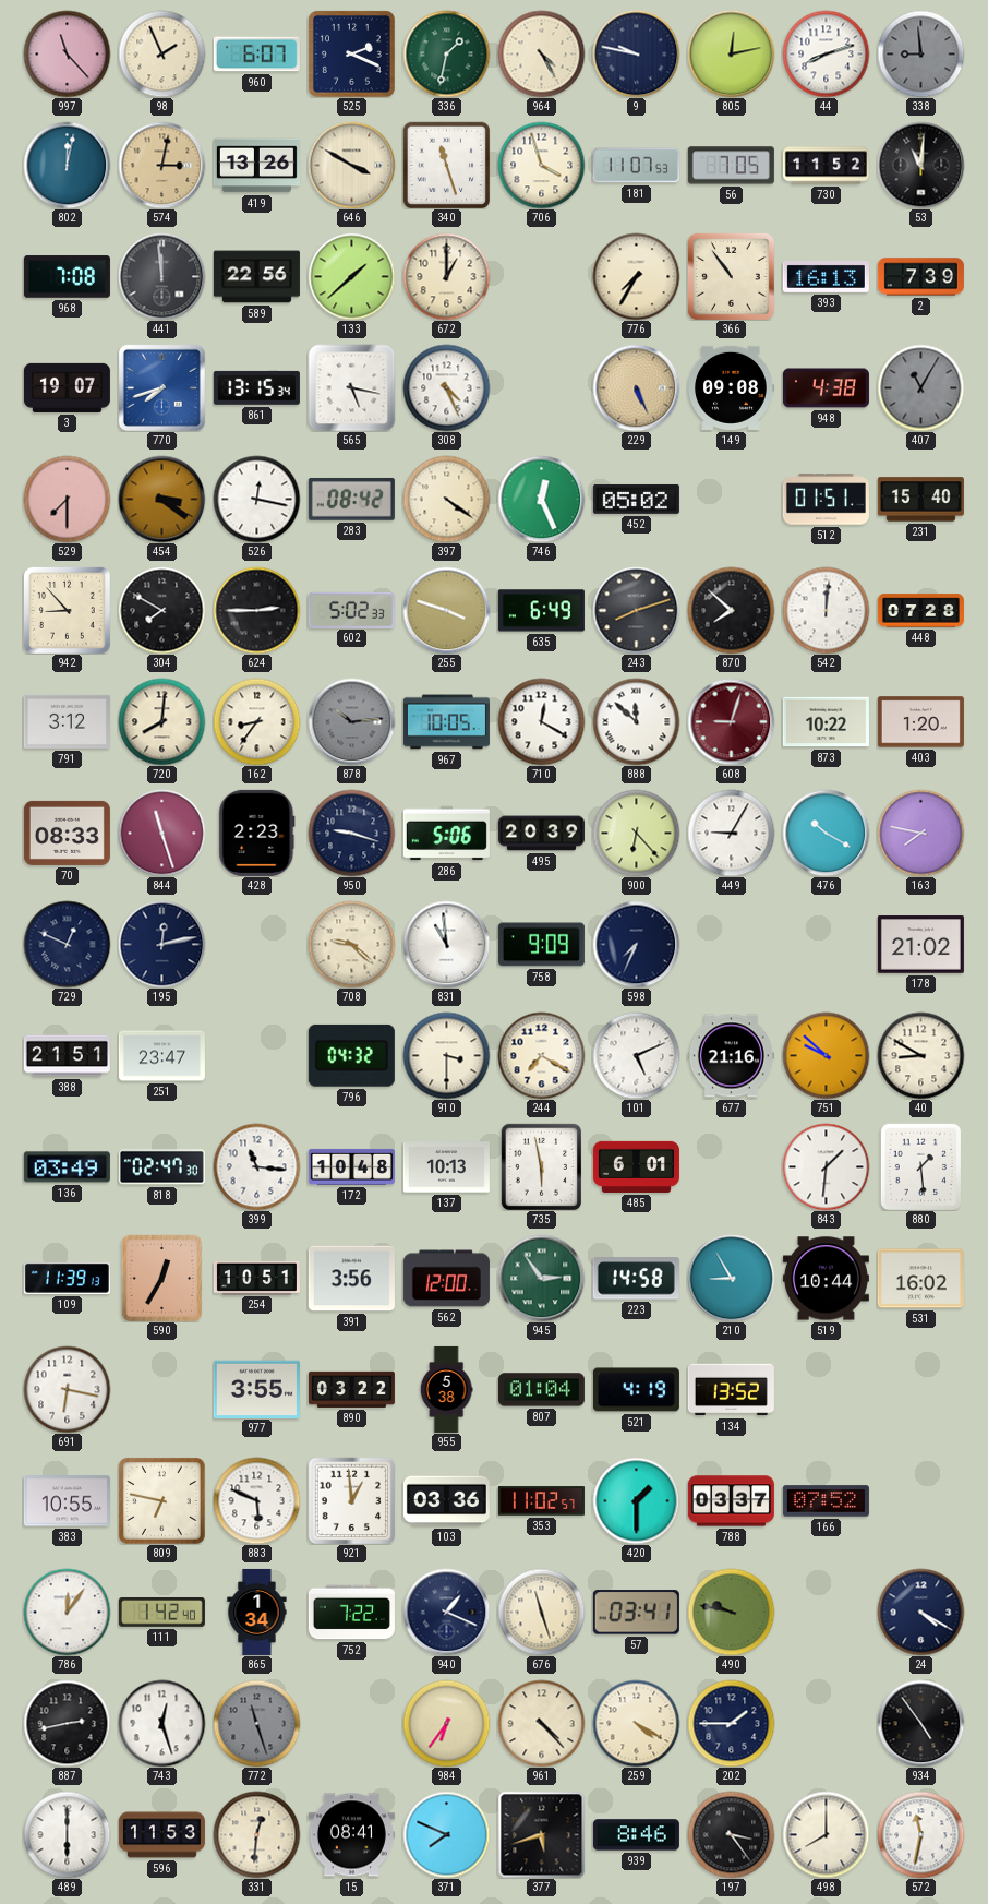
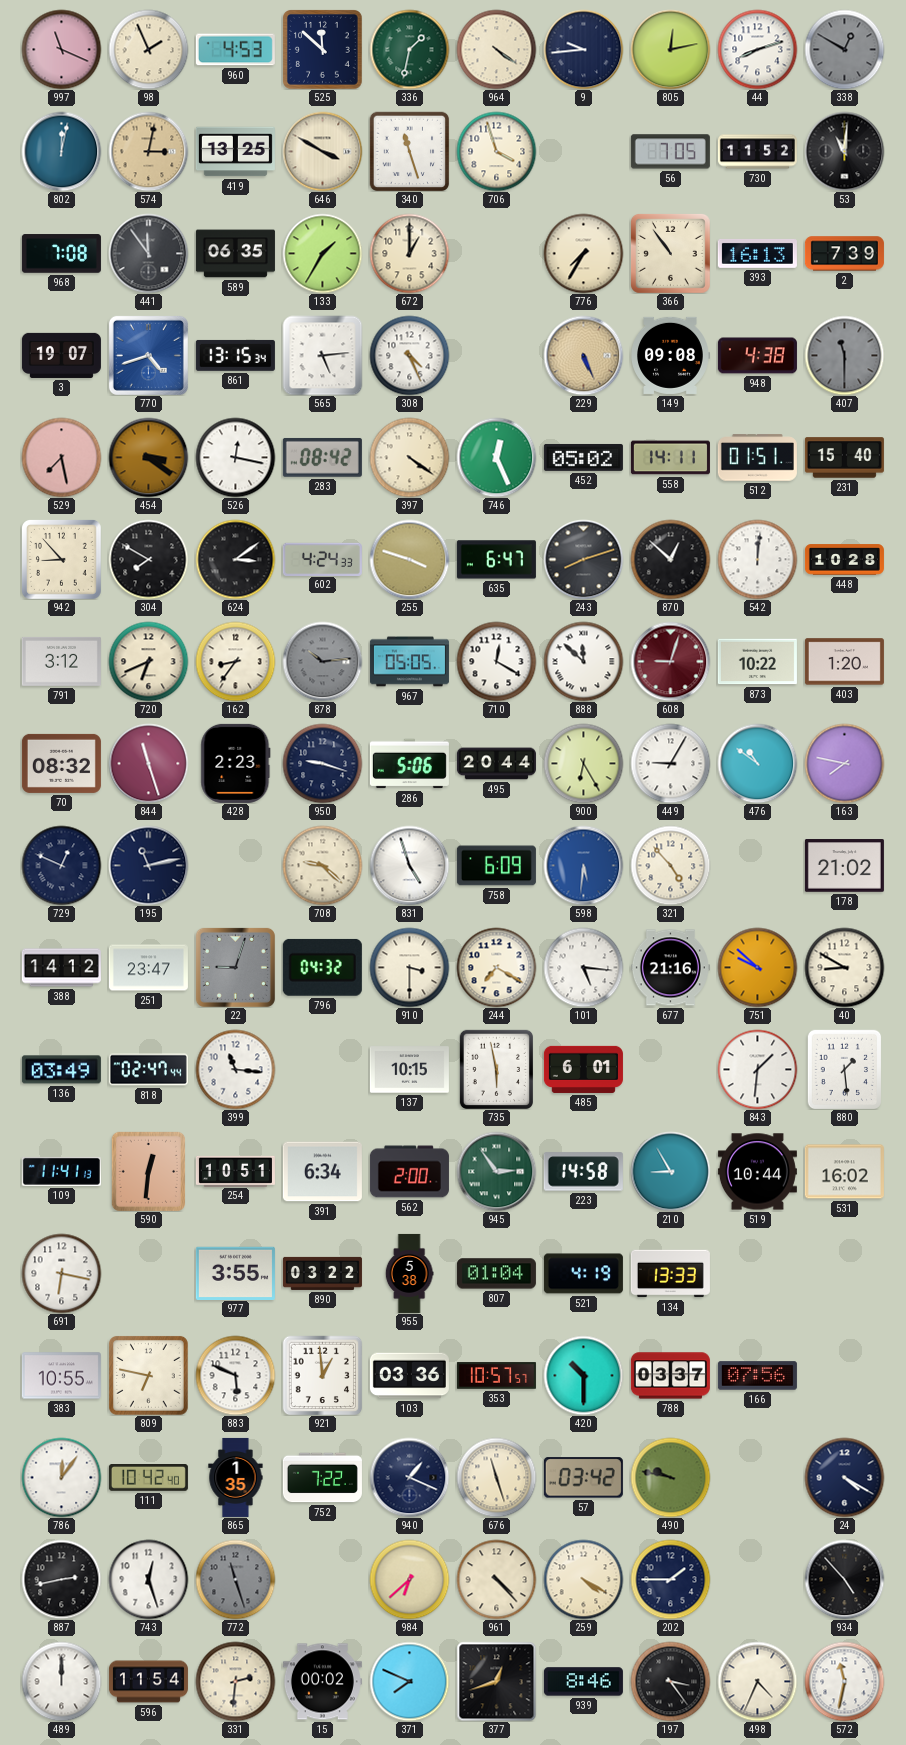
997: 11:23 -> 11:19
960: 6:07 -> 4:53
525: 2:19 -> 11:52
964: 4:25 -> 4:21
9: 9:47 -> 9:44
338: 8:59 -> 12:50
419: 13:26 -> 13:25
181: 11:07 -> none
441: 11:59 -> 11:54
589: 22:56 -> 06:35
133: 1:38 -> 1:35
770: 7:42 -> 4:42
565: 5:17 -> 5:14
407: 11:05 -> 11:30
529: 7:30 -> 7:28
558: none -> 14:11
624: 2:45 -> 3:09
602: 5:02 -> 4:24
635: 6:49 -> 6:47
870: 7:52 -> 12:52
448: 07:28 -> 10:28
720: 8:01 -> 6:41
967: 10:05 -> 05:05
70: 08:33 -> 08:32
495: 20:39 -> 20:44
900: 6:23 -> 6:25
476: 10:20 -> 10:51
195: 12:13 -> 11:13
831: 10:59 -> 4:57
758: 9:09 -> 6:09
598: 7:34 -> 5:31
598 dial: navy -> blue
321: none -> 4:53
388: 21:51 -> 14:12
22: none -> 9:03
101: 5:11 -> 5:16
818: 02:47:30 -> 02:47:44
172: 10:48 -> none
137: 10:13 -> 10:15
109: 11:39 -> 11:41
590: 12:35 -> 12:31
391: 3:56 -> 6:34
562: 12:00 -> 2:00
134: 13:52 -> 13:33
353: 11:02 -> 10:57
420: 1:30 -> 10:30
166: 07:52 -> 07:56
111: 1:42 -> 10:42
865: 1:34 -> 1:35
57: 03:41 -> 03:42
984: 6:36 -> 6:38
934: 4:54 -> 4:53
489: 6:00 -> 12:00
596: 11:53 -> 11:54
331: 12:31 -> 2:31
15: 08:41 -> 00:02
377: 5:42 -> 12:42
498: 8:00 -> 4:34
